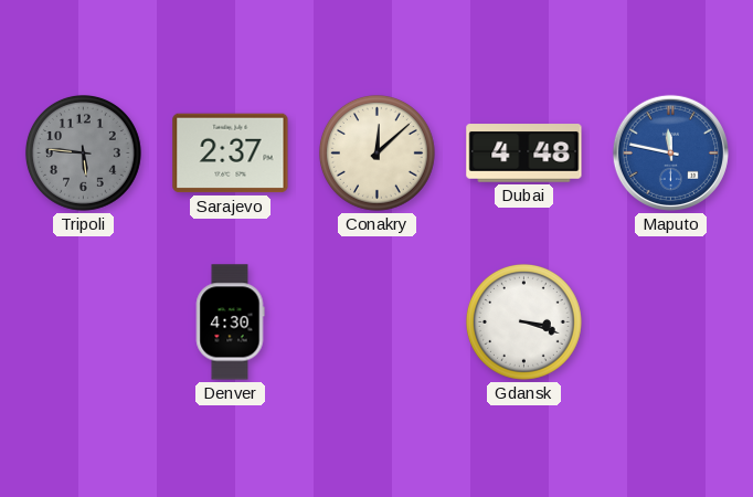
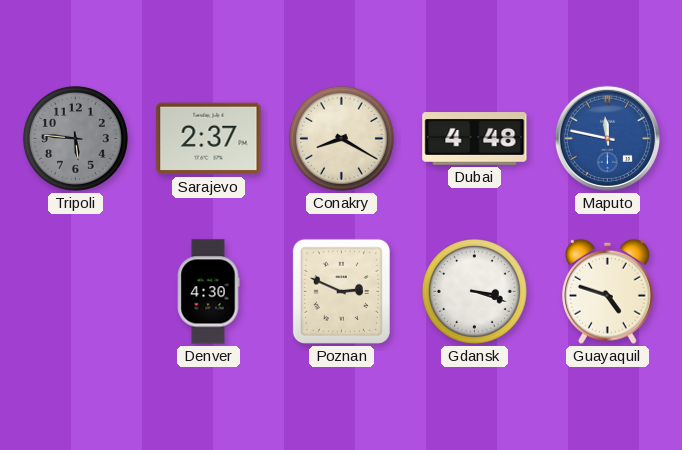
Conakry: 12:08 -> 8:20
Poznan: none -> 2:49
Guayaquil: none -> 4:48
